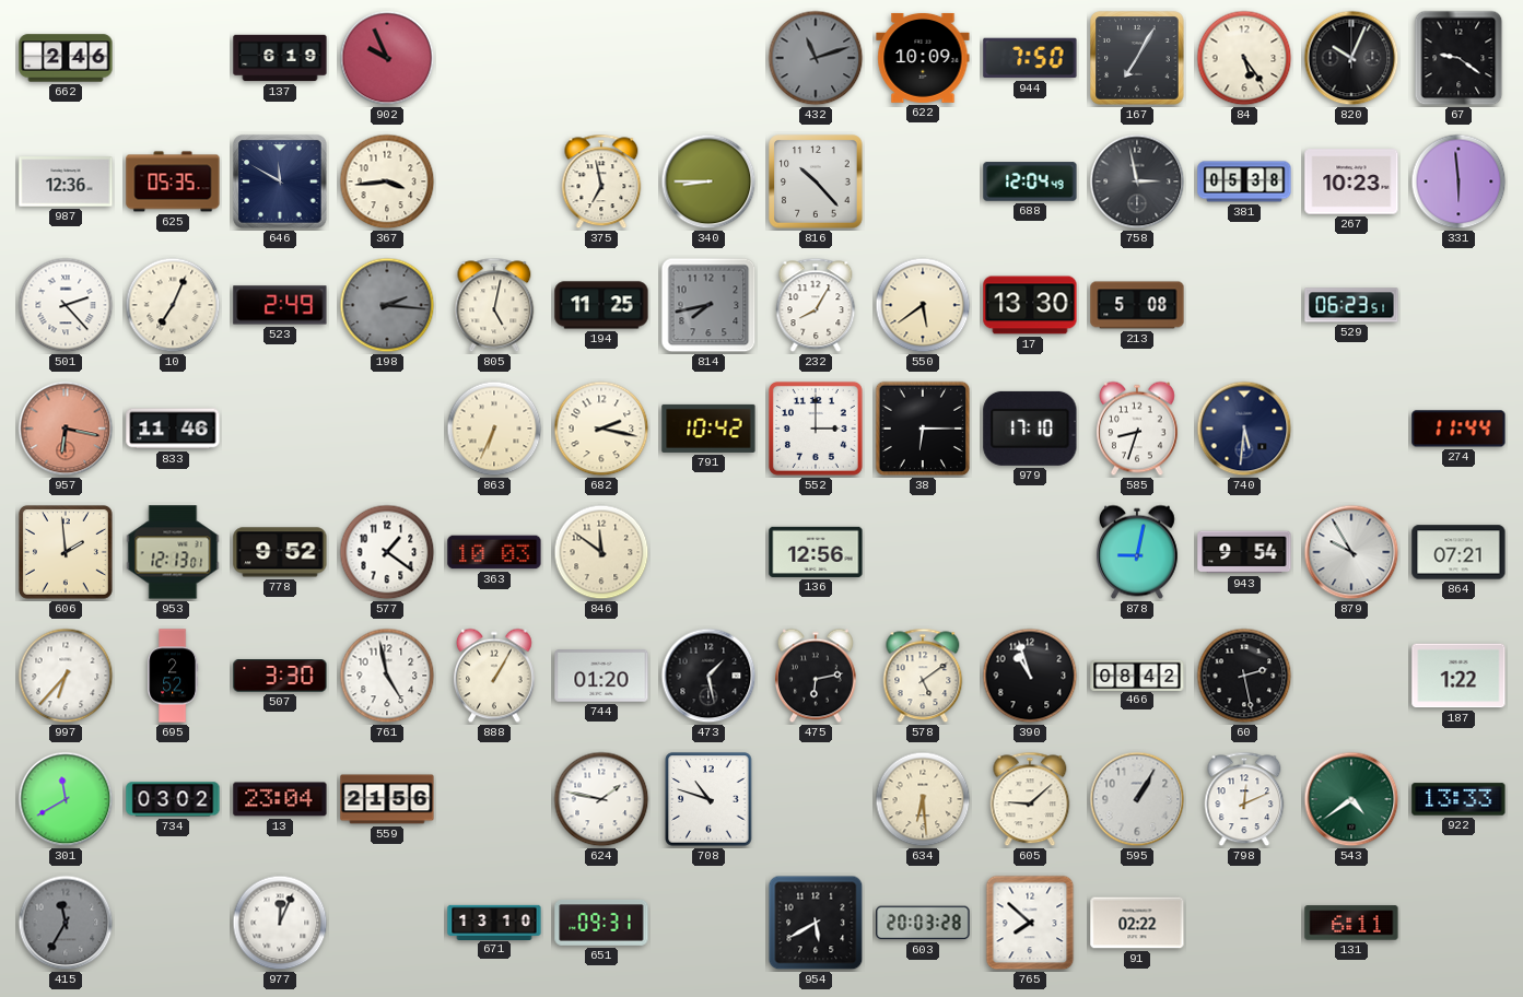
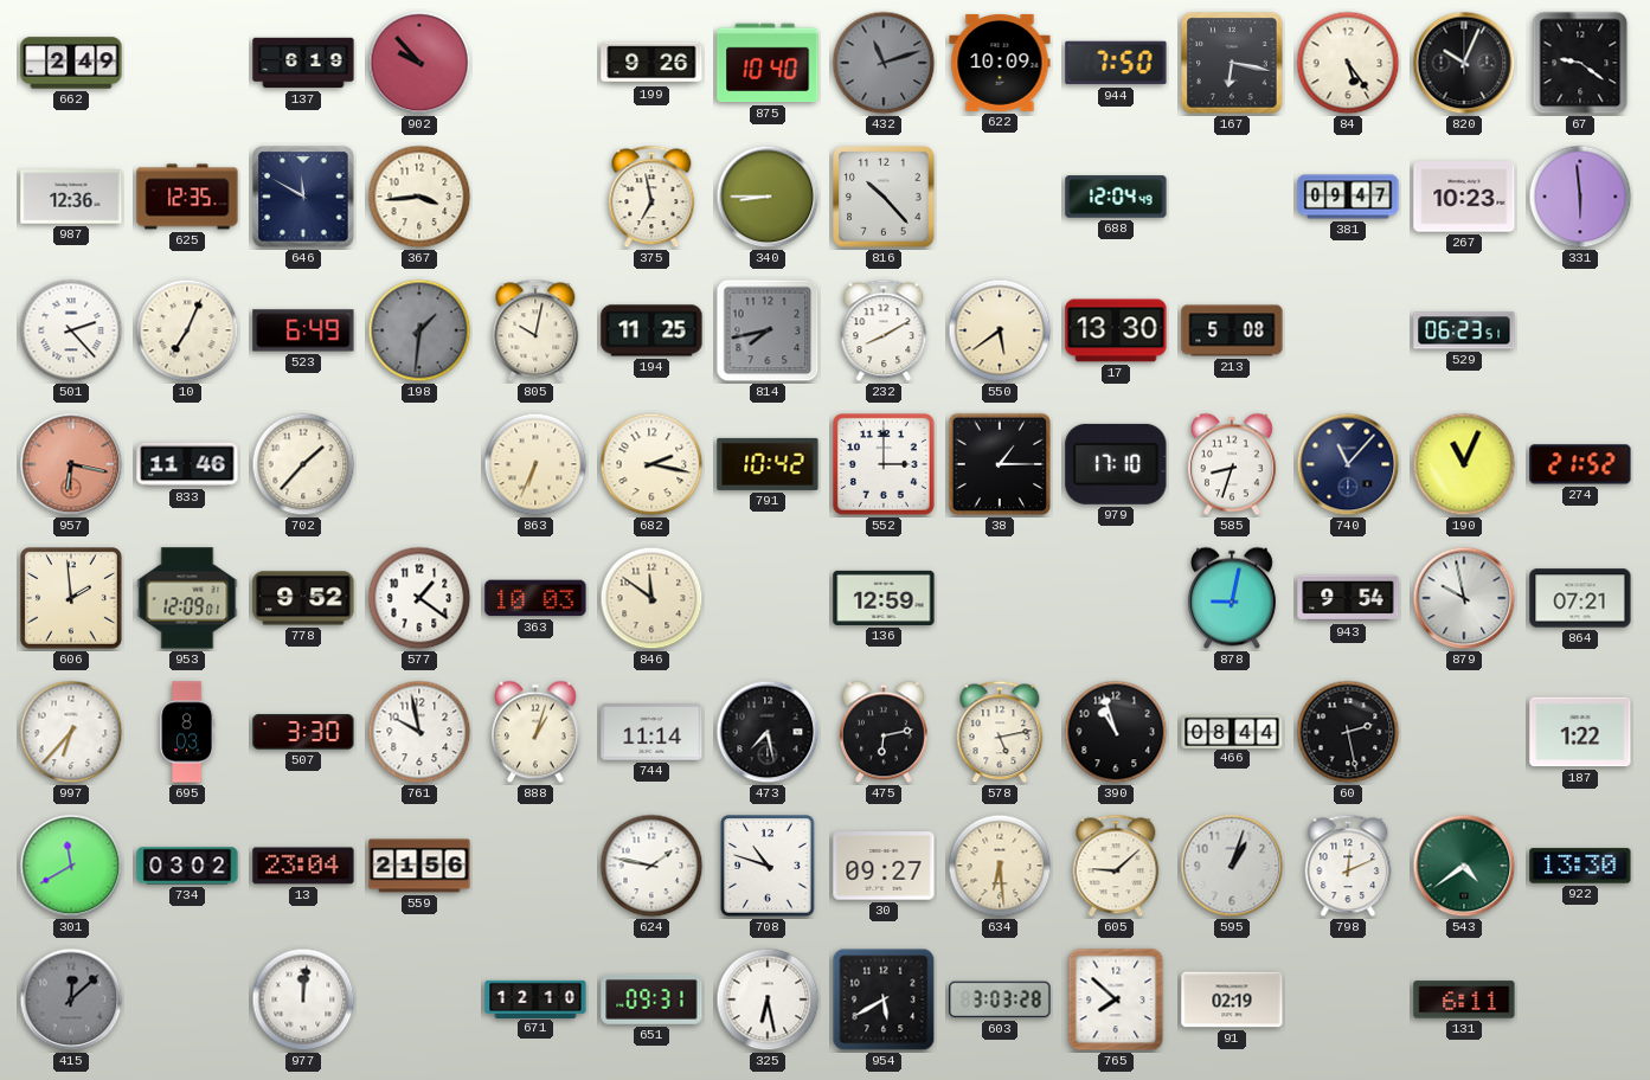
662: 2:46 -> 2:49
902: 9:56 -> 9:53
199: none -> 9:26
875: none -> 10:40
167: 7:05 -> 6:17
625: 05:35 -> 12:35
758: 2:58 -> none
381: 05:38 -> 09:47
523: 2:49 -> 6:49
198: 2:16 -> 1:31
805: 5:02 -> 10:02
232: 8:05 -> 8:10
702: none -> 1:37
38: 6:15 -> 1:15
740: 5:31 -> 11:07
190: none -> 11:04
274: 11:44 -> 21:52
953: 12:13 -> 12:09
136: 12:56 -> 12:59
879: 9:55 -> 9:58
695: 2:52 -> 8:03
761: 4:58 -> 9:58
888: 1:05 -> 1:03
744: 01:20 -> 11:14
473: 1:28 -> 7:28
578: 5:09 -> 5:13
466: 08:42 -> 08:44
30: none -> 09:27
595: 1:05 -> 1:03
922: 13:33 -> 13:30
415: 11:35 -> 12:08
977: 12:04 -> 12:01
671: 13:10 -> 12:10
325: none -> 6:28
603: 20:03 -> 3:03
91: 02:22 -> 02:19
